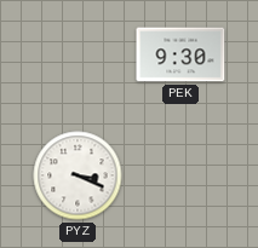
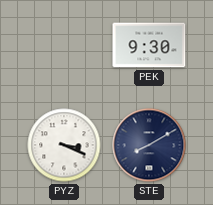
STE: none -> 8:10
